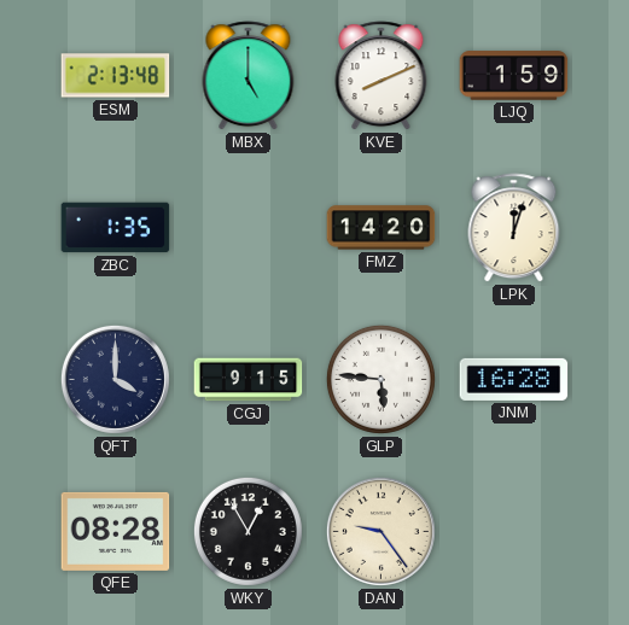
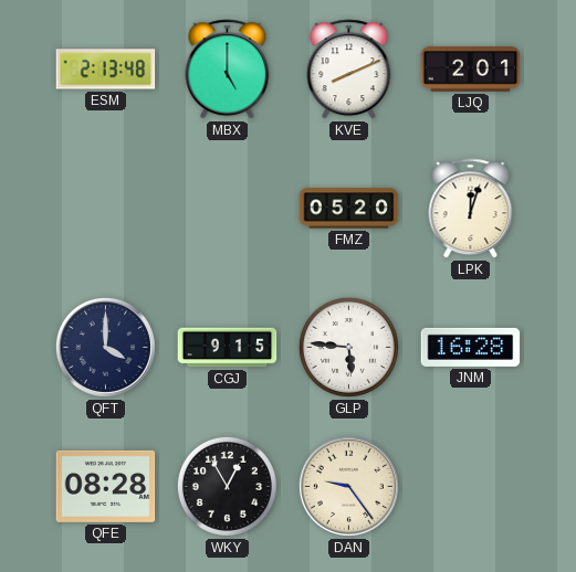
LJQ: 1:59 -> 2:01
ZBC: 1:35 -> none
FMZ: 14:20 -> 05:20
